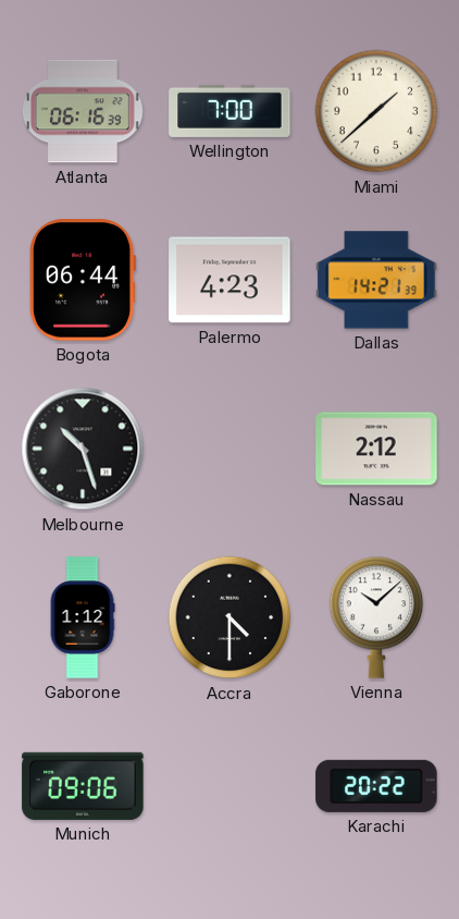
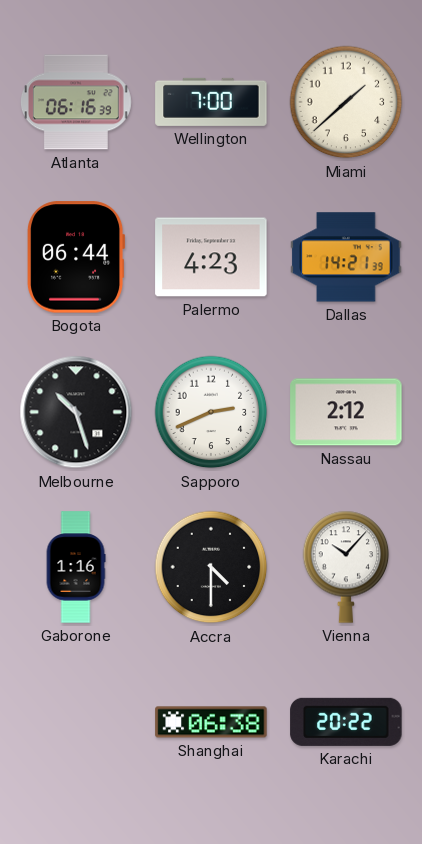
Sapporo: none -> 2:41
Gaborone: 1:12 -> 1:16
Vienna: 10:08 -> 10:07
Munich: 09:06 -> none
Shanghai: none -> 06:38
